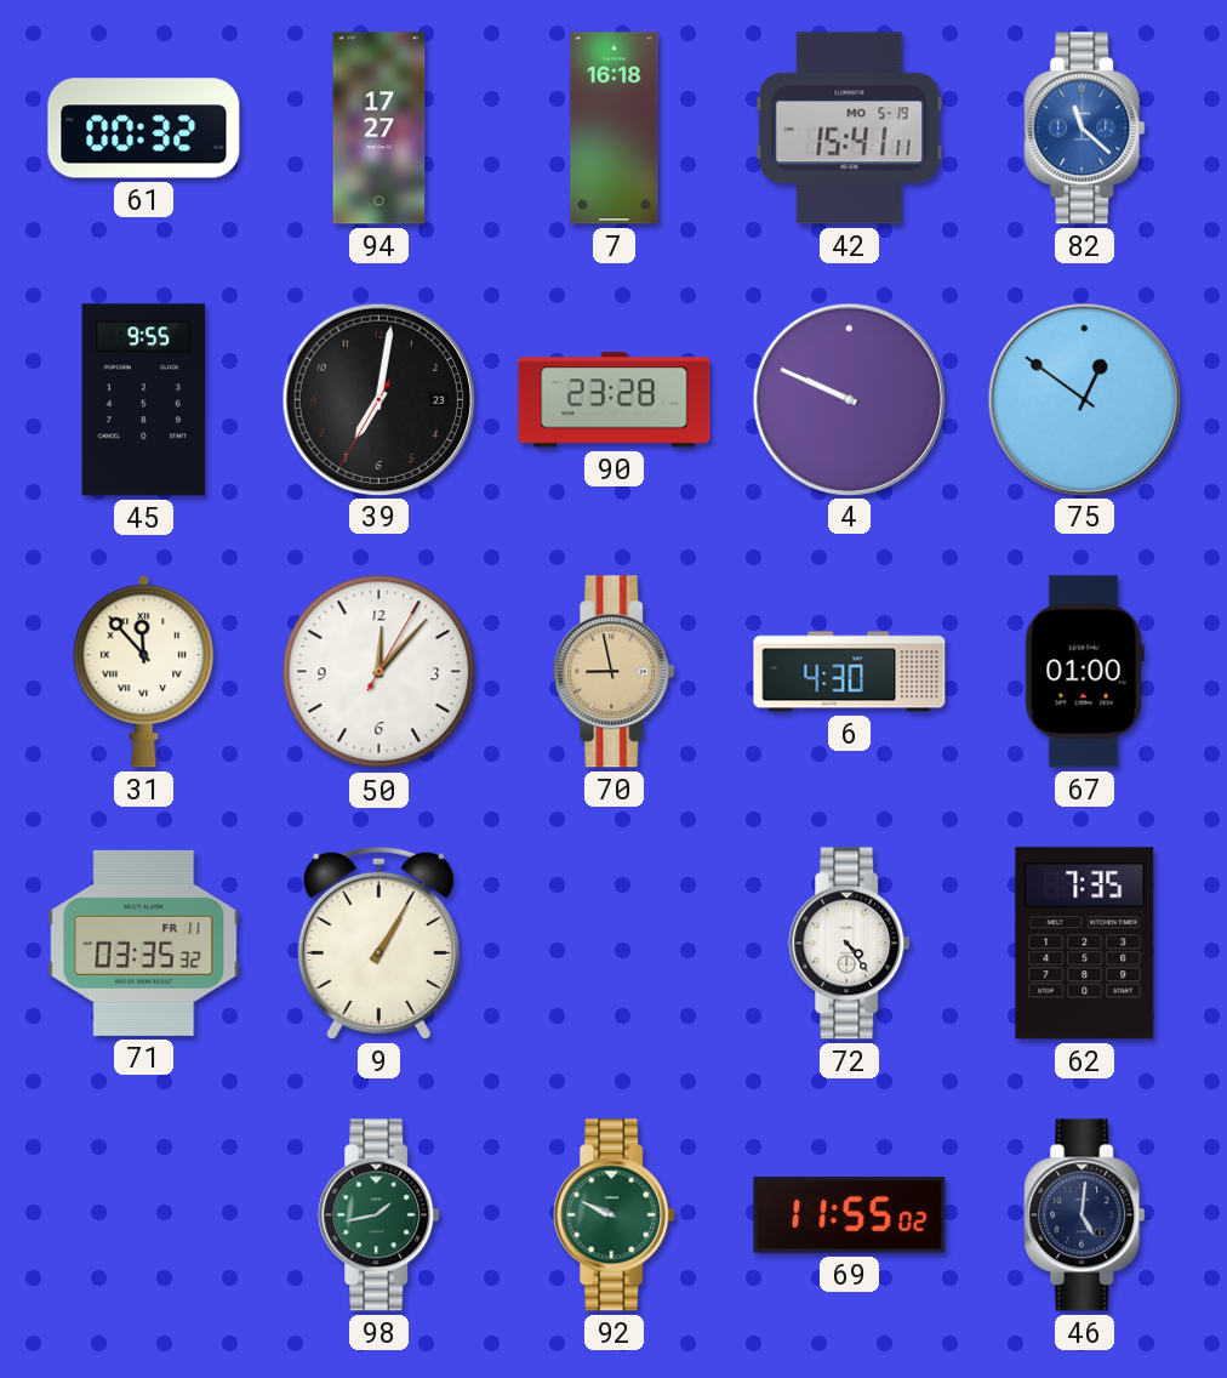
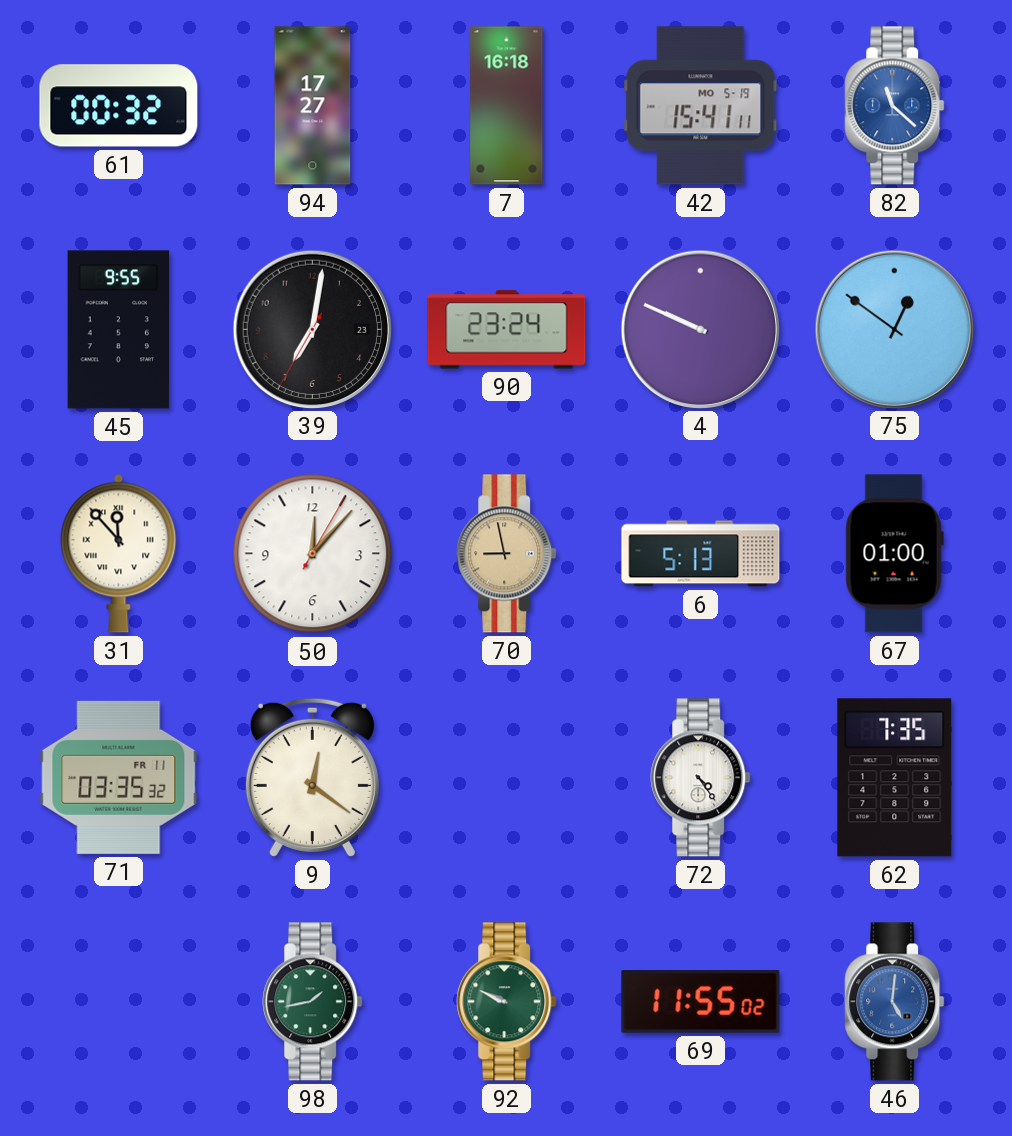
90: 23:28 -> 23:24
6: 4:30 -> 5:13
9: 1:05 -> 12:21
46 dial: navy -> blue
